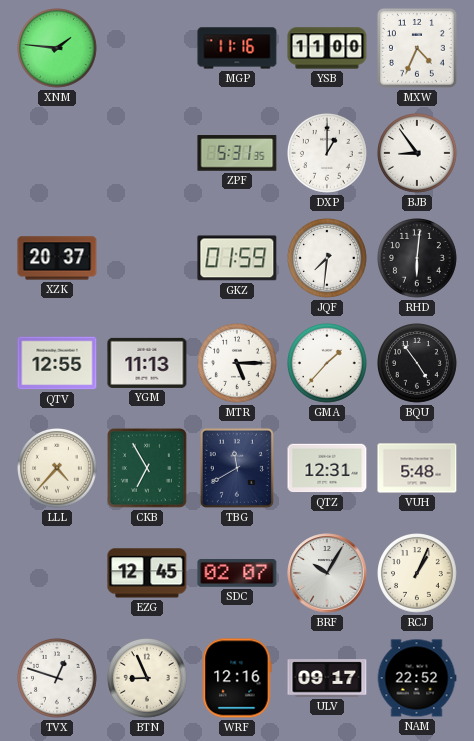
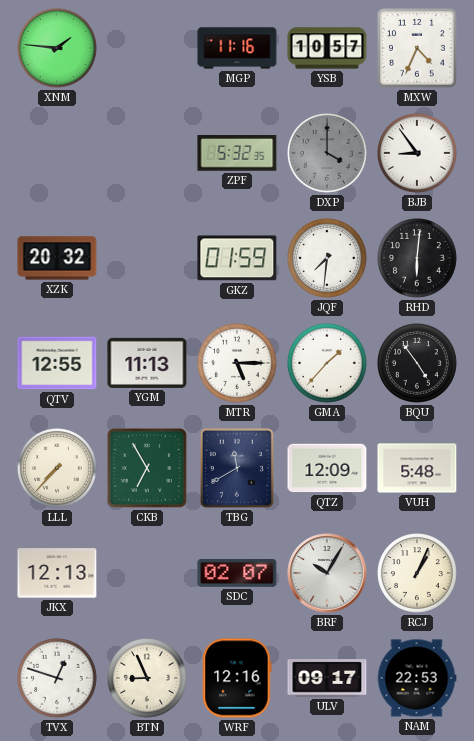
YSB: 11:00 -> 10:57
ZPF: 5:31 -> 5:32
DXP: 1:00 -> 4:00
DXP dial: white -> grey
XZK: 20:37 -> 20:32
LLL: 4:37 -> 7:37
QTZ: 12:31 -> 12:09
JKX: none -> 12:13
EZG: 12:45 -> none
NAM: 22:52 -> 22:53
